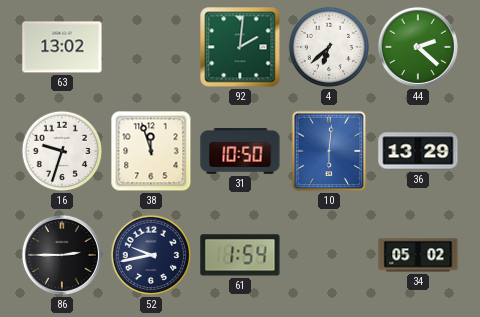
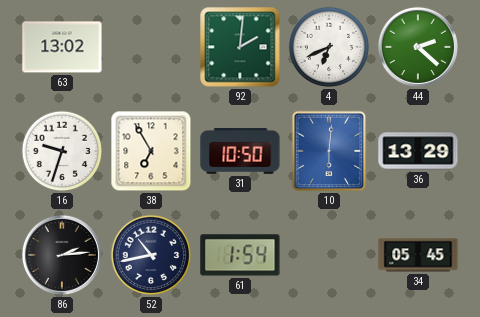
4: 6:38 -> 6:41
38: 11:57 -> 6:55
86: 2:45 -> 2:14
52: 9:43 -> 10:43
34: 05:02 -> 05:45
